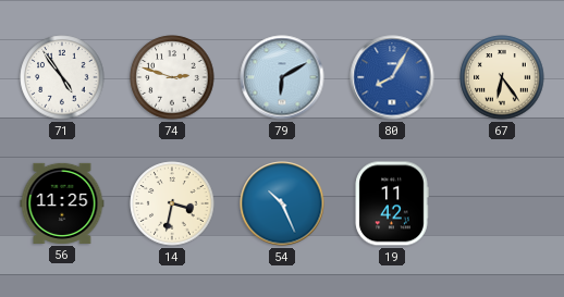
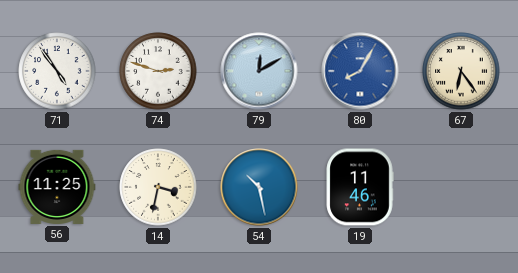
79: 6:10 -> 12:10
54: 10:26 -> 10:28
19: 11:42 -> 11:46
